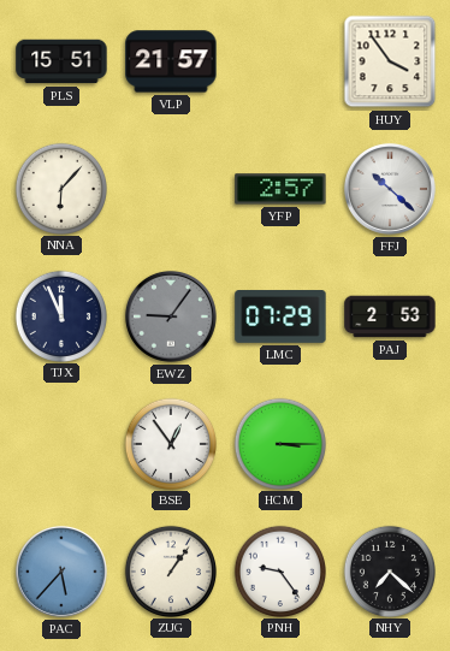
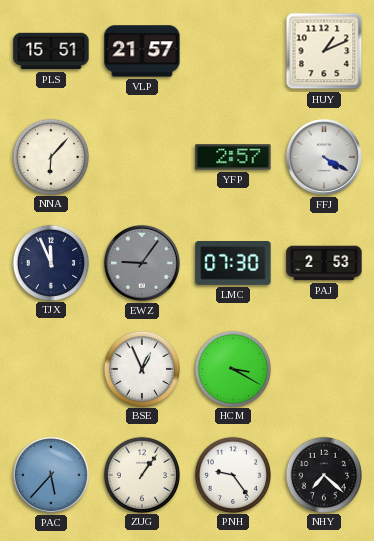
HUY: 3:54 -> 1:11
FFJ: 10:22 -> 4:20
LMC: 07:29 -> 07:30
BSE: 12:54 -> 12:56
HCM: 3:15 -> 3:20
